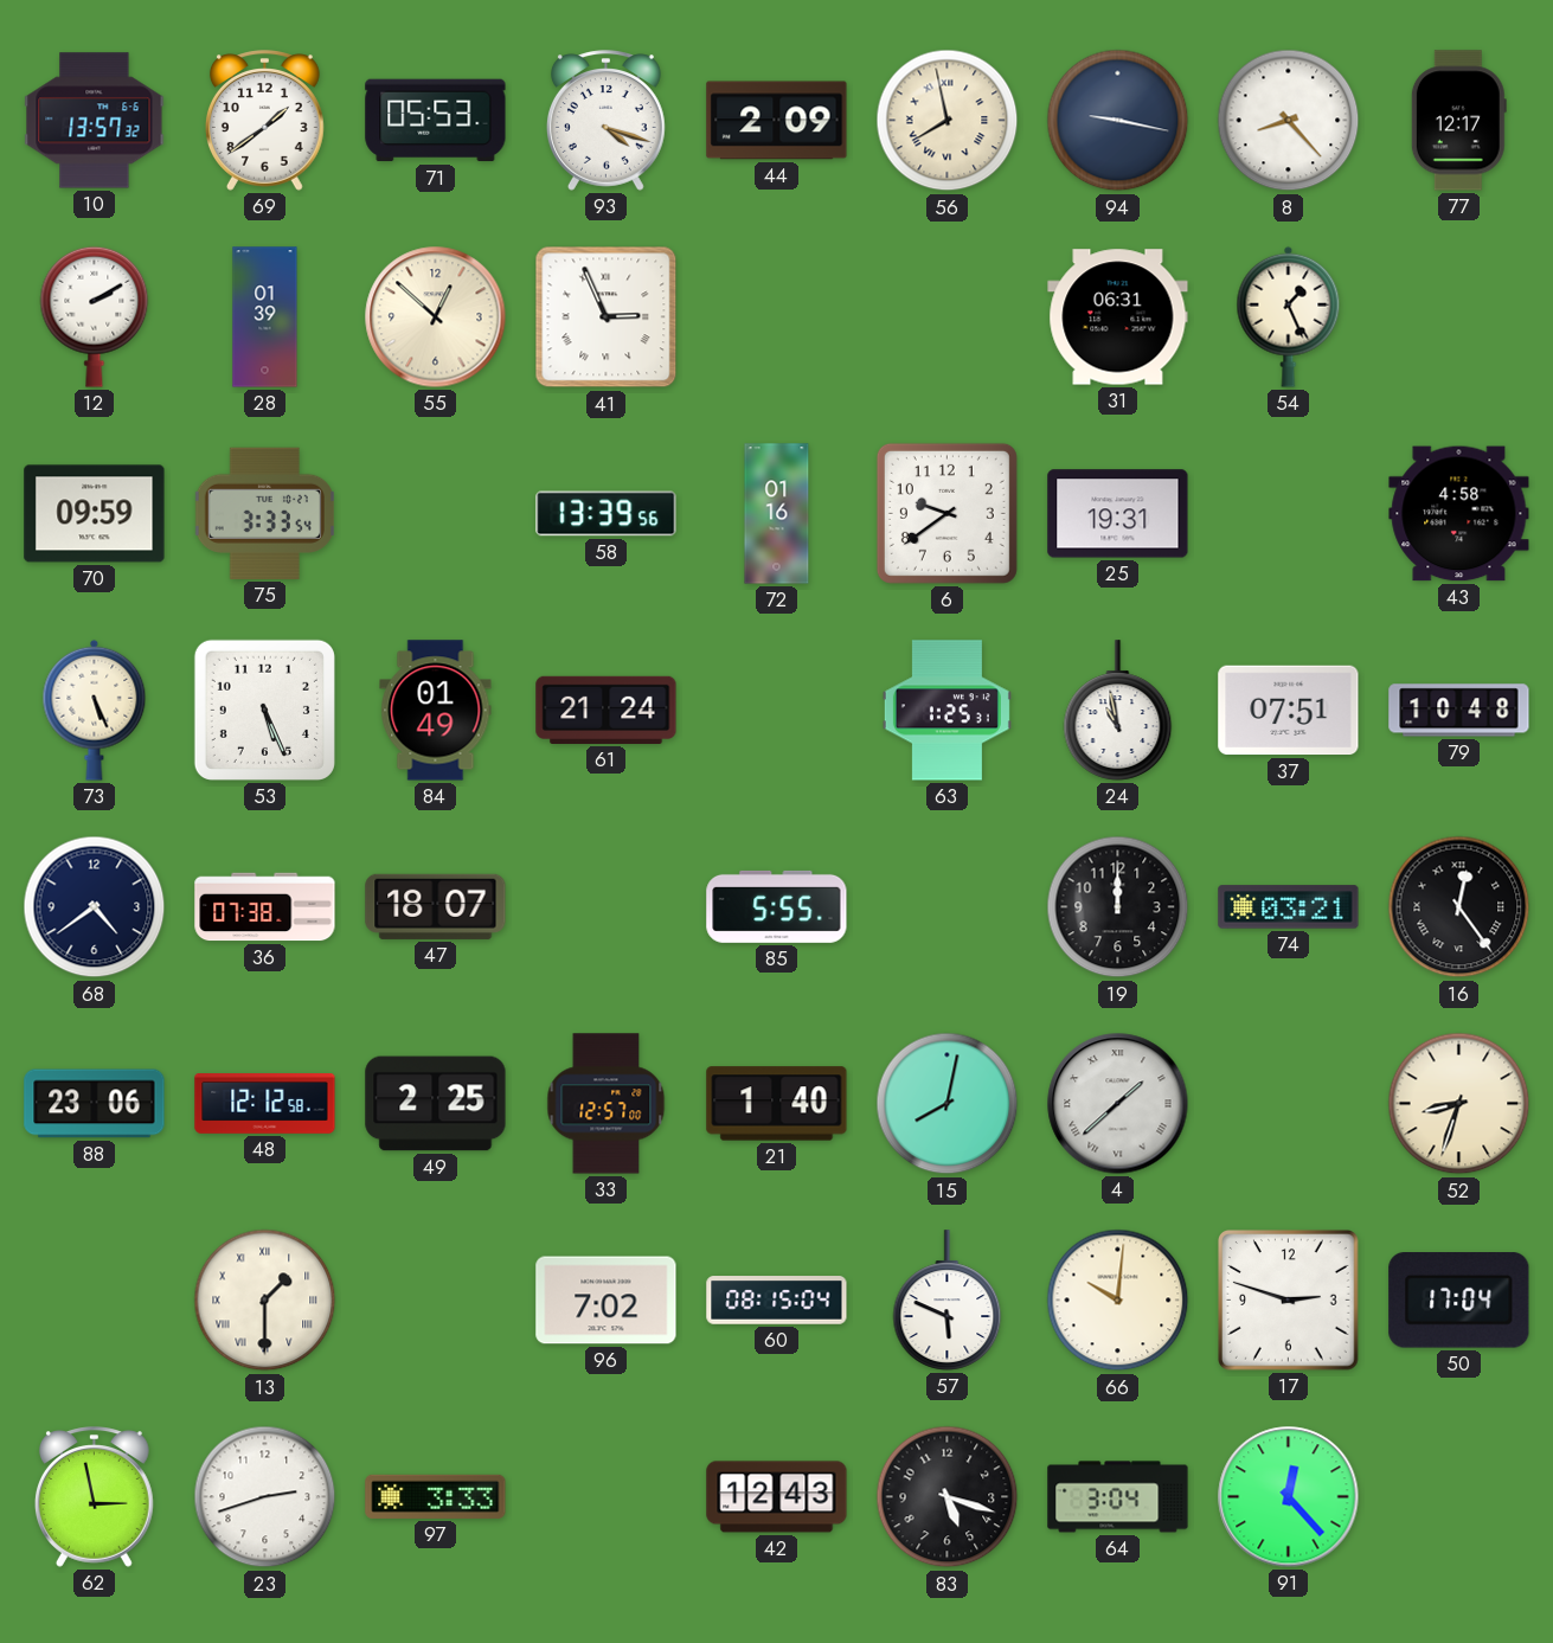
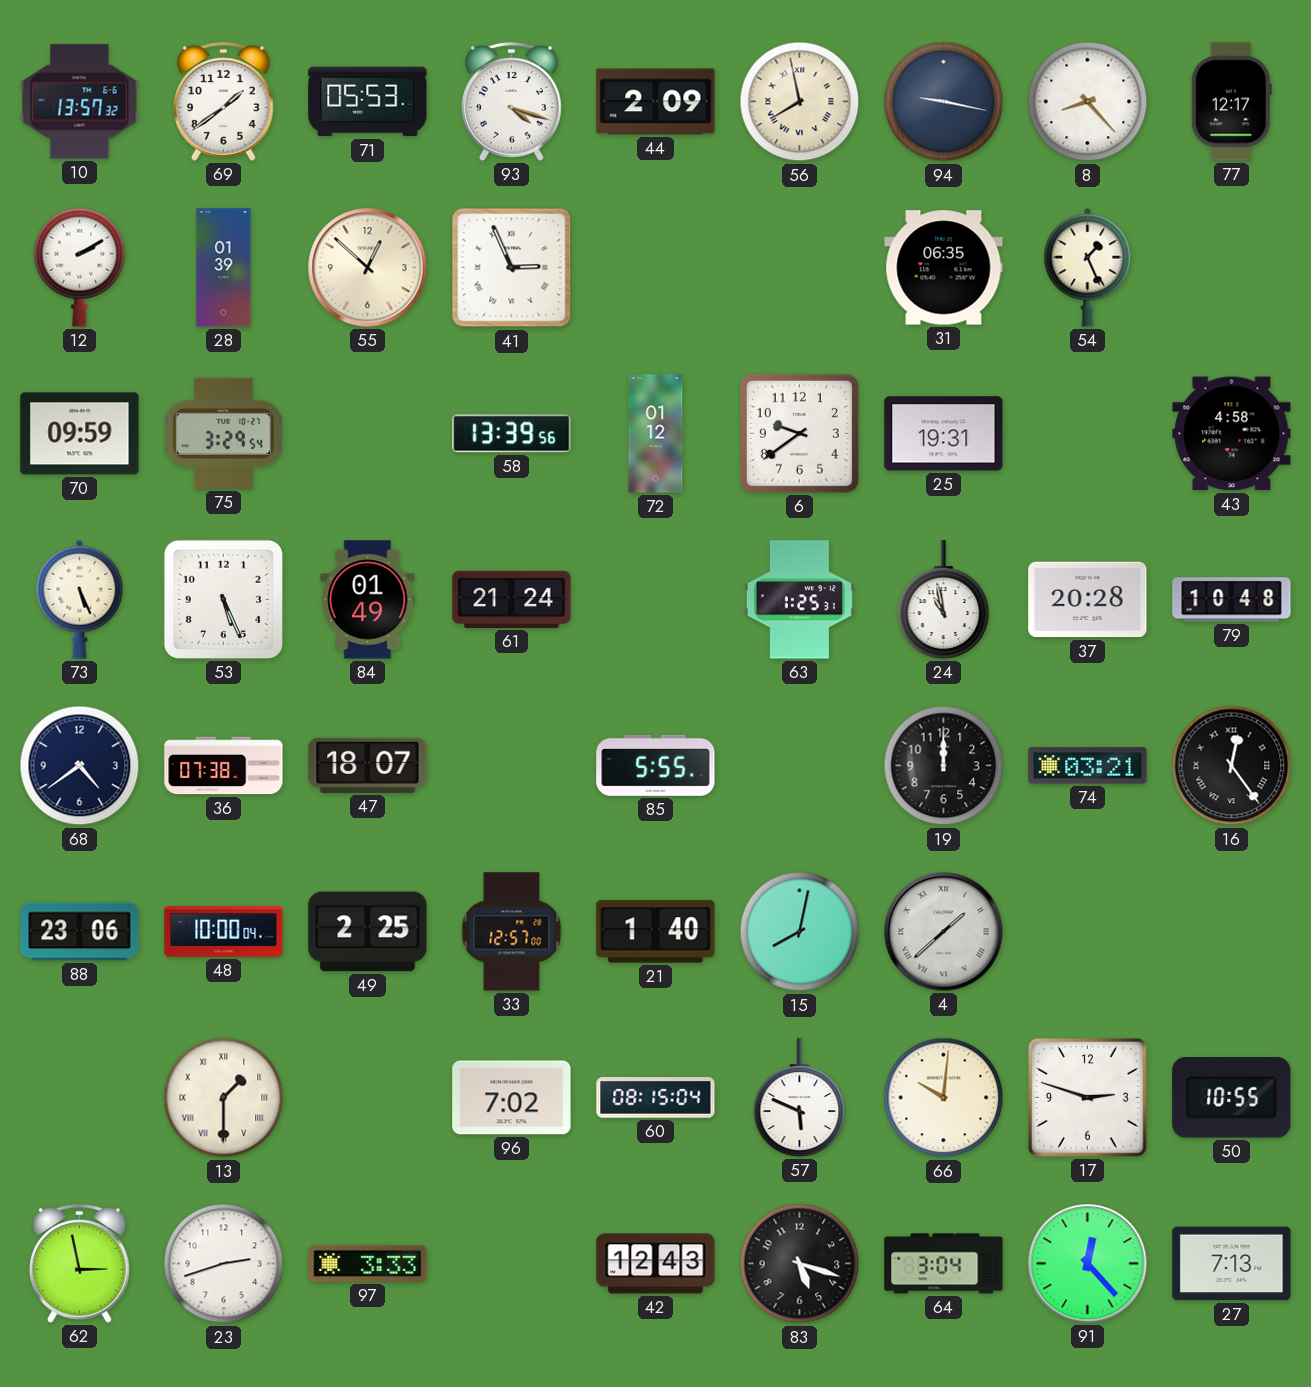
31: 06:31 -> 06:35
75: 3:33 -> 3:29
72: 01:16 -> 01:12
37: 07:51 -> 20:28
48: 12:12 -> 10:00
52: 8:33 -> none
50: 17:04 -> 10:55
27: none -> 7:13
